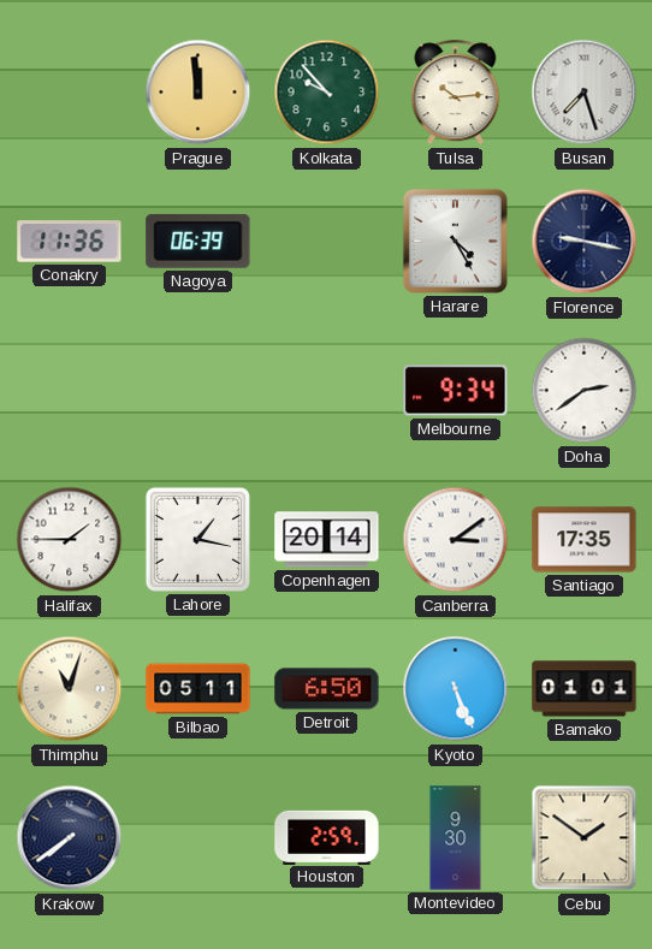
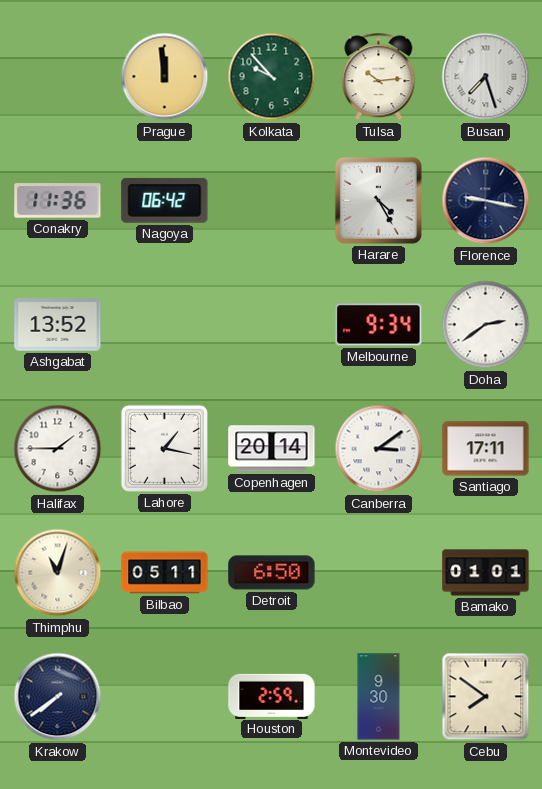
Nagoya: 06:39 -> 06:42
Ashgabat: none -> 13:52
Santiago: 17:35 -> 17:11
Kyoto: 5:26 -> none
Cebu: 1:51 -> 7:51
